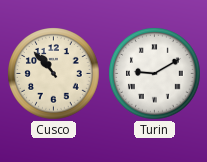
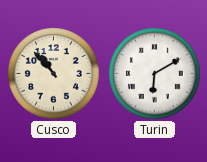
Turin: 9:10 -> 6:10
